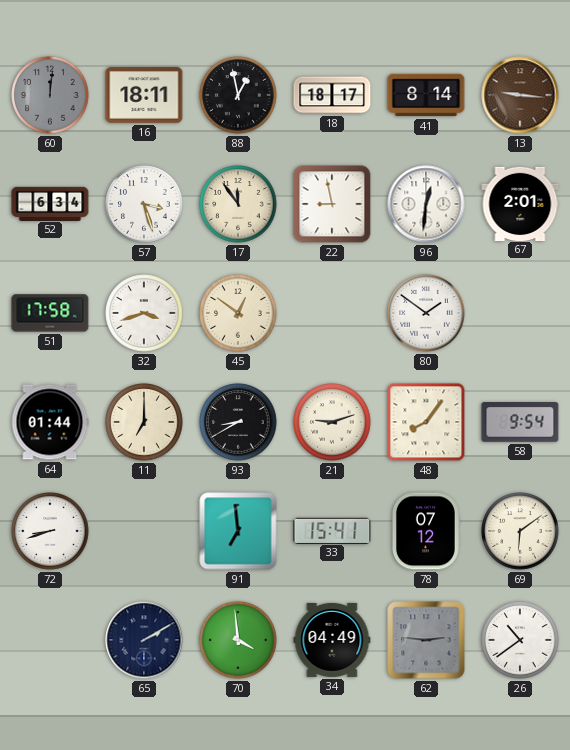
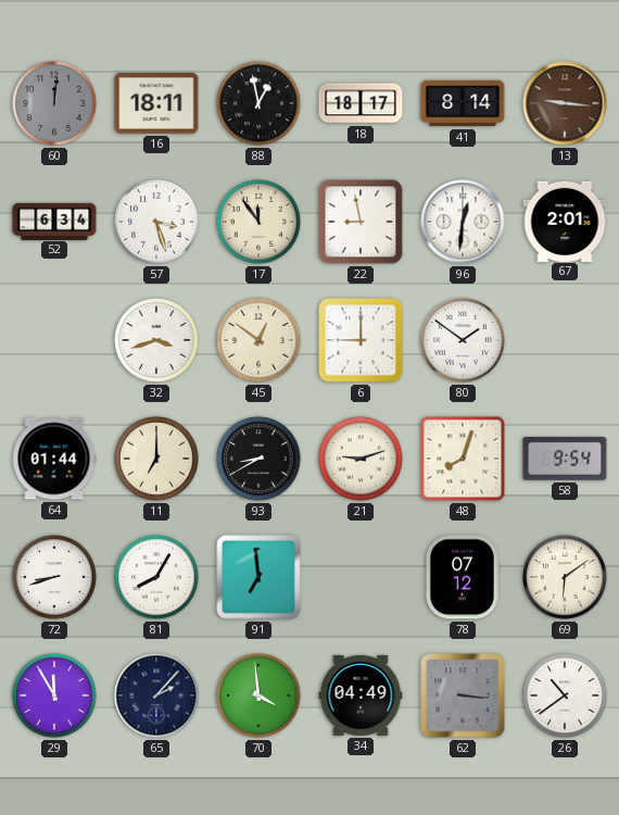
51: 17:58 -> none
6: none -> 9:00
48: 8:06 -> 8:03
81: none -> 8:05
33: 15:41 -> none
29: none -> 11:55
65: 2:10 -> 2:07
62: 2:46 -> 3:16
